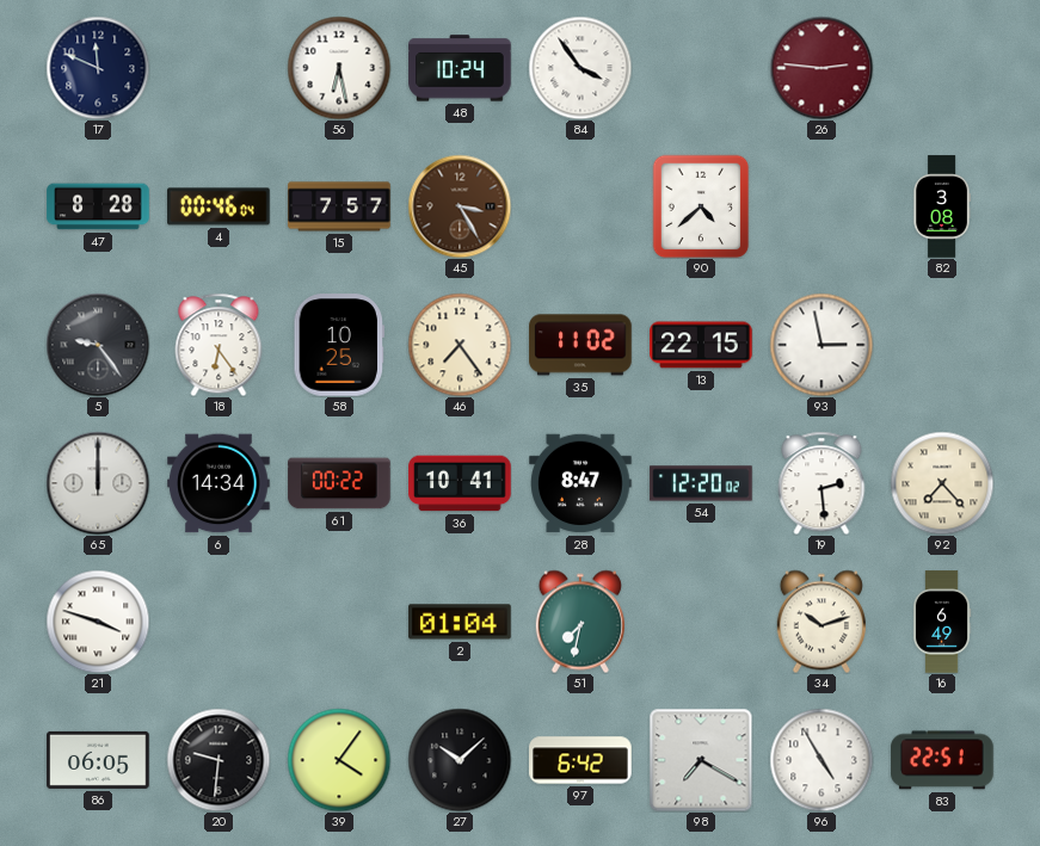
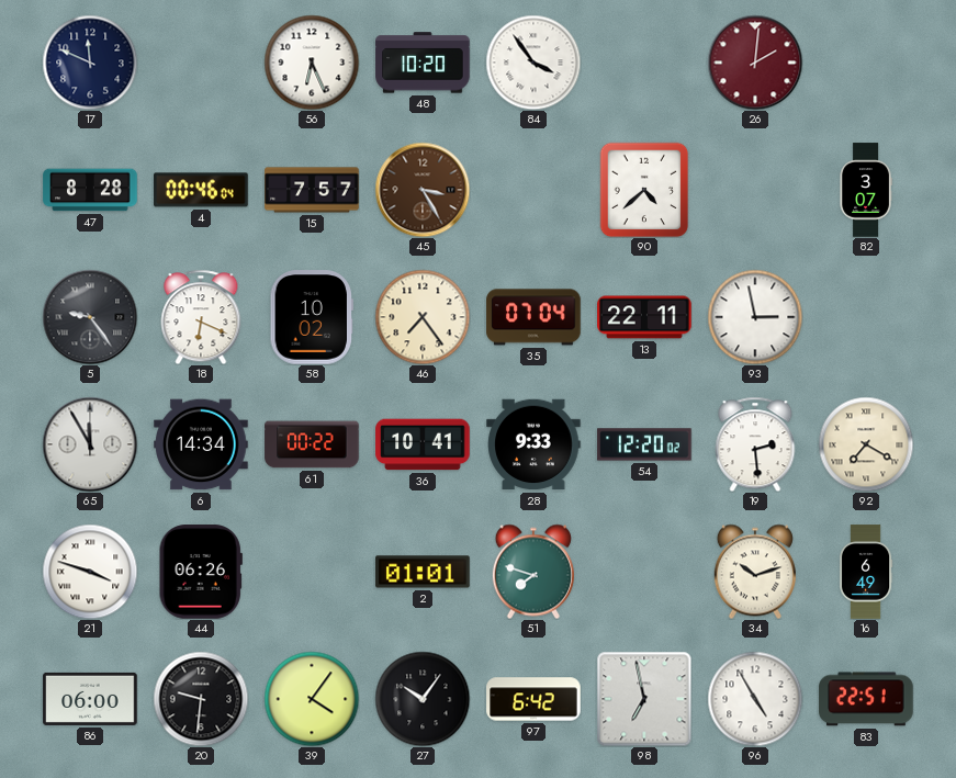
56: 6:28 -> 6:26
48: 10:24 -> 10:20
26: 2:46 -> 2:01
82: 3:08 -> 3:07
18: 6:24 -> 6:19
58: 10:25 -> 10:02
35: 11:02 -> 07:04
13: 22:15 -> 22:11
65: 12:00 -> 11:55
28: 8:47 -> 9:33
92: 7:23 -> 7:20
44: none -> 06:26
2: 01:04 -> 01:01
51: 7:32 -> 7:48
86: 06:05 -> 06:00
27: 10:08 -> 10:06
98: 7:20 -> 6:58
